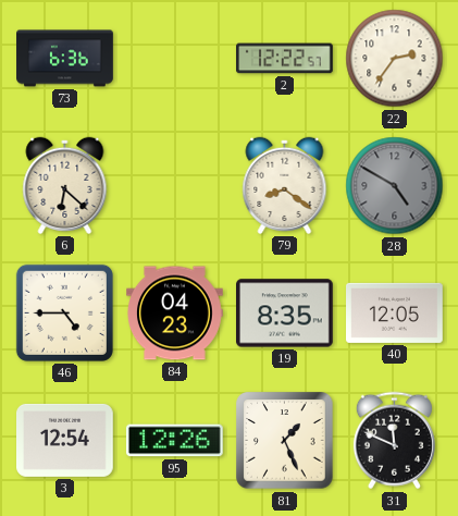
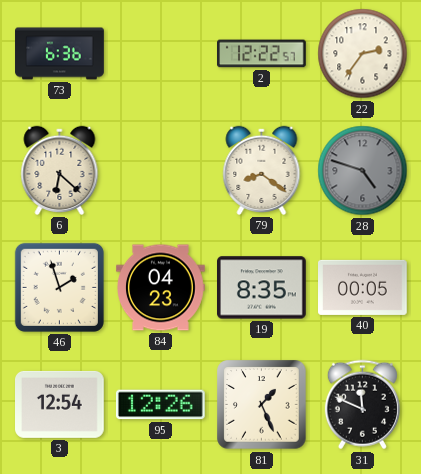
28: 4:50 -> 4:48
46: 4:45 -> 1:57
40: 12:05 -> 00:05
